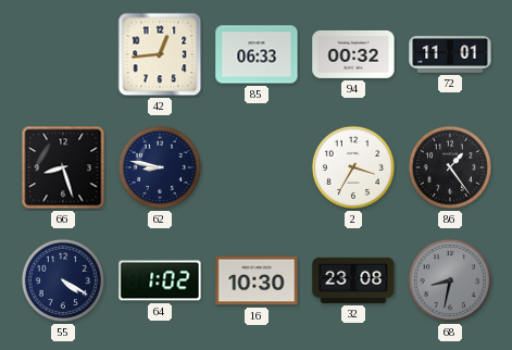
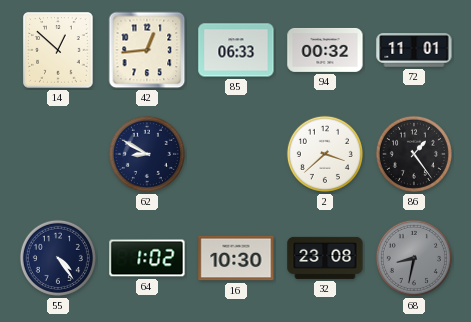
14: none -> 12:52
66: 8:27 -> none
62: 8:47 -> 8:50
2: 3:35 -> 3:38
55: 4:20 -> 4:24
